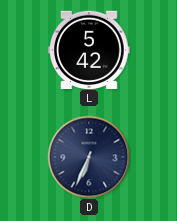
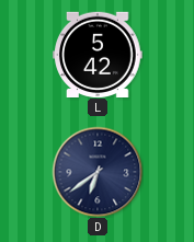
D: 6:34 -> 6:39
